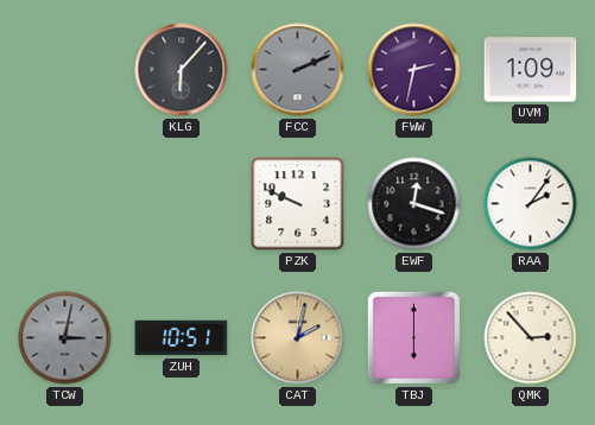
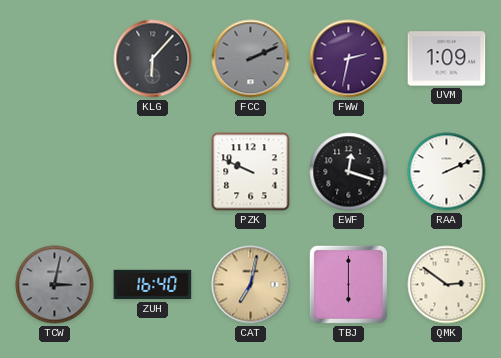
RAA: 2:06 -> 2:11
ZUH: 10:51 -> 16:40
CAT: 2:02 -> 7:02
QMK: 2:53 -> 2:51
